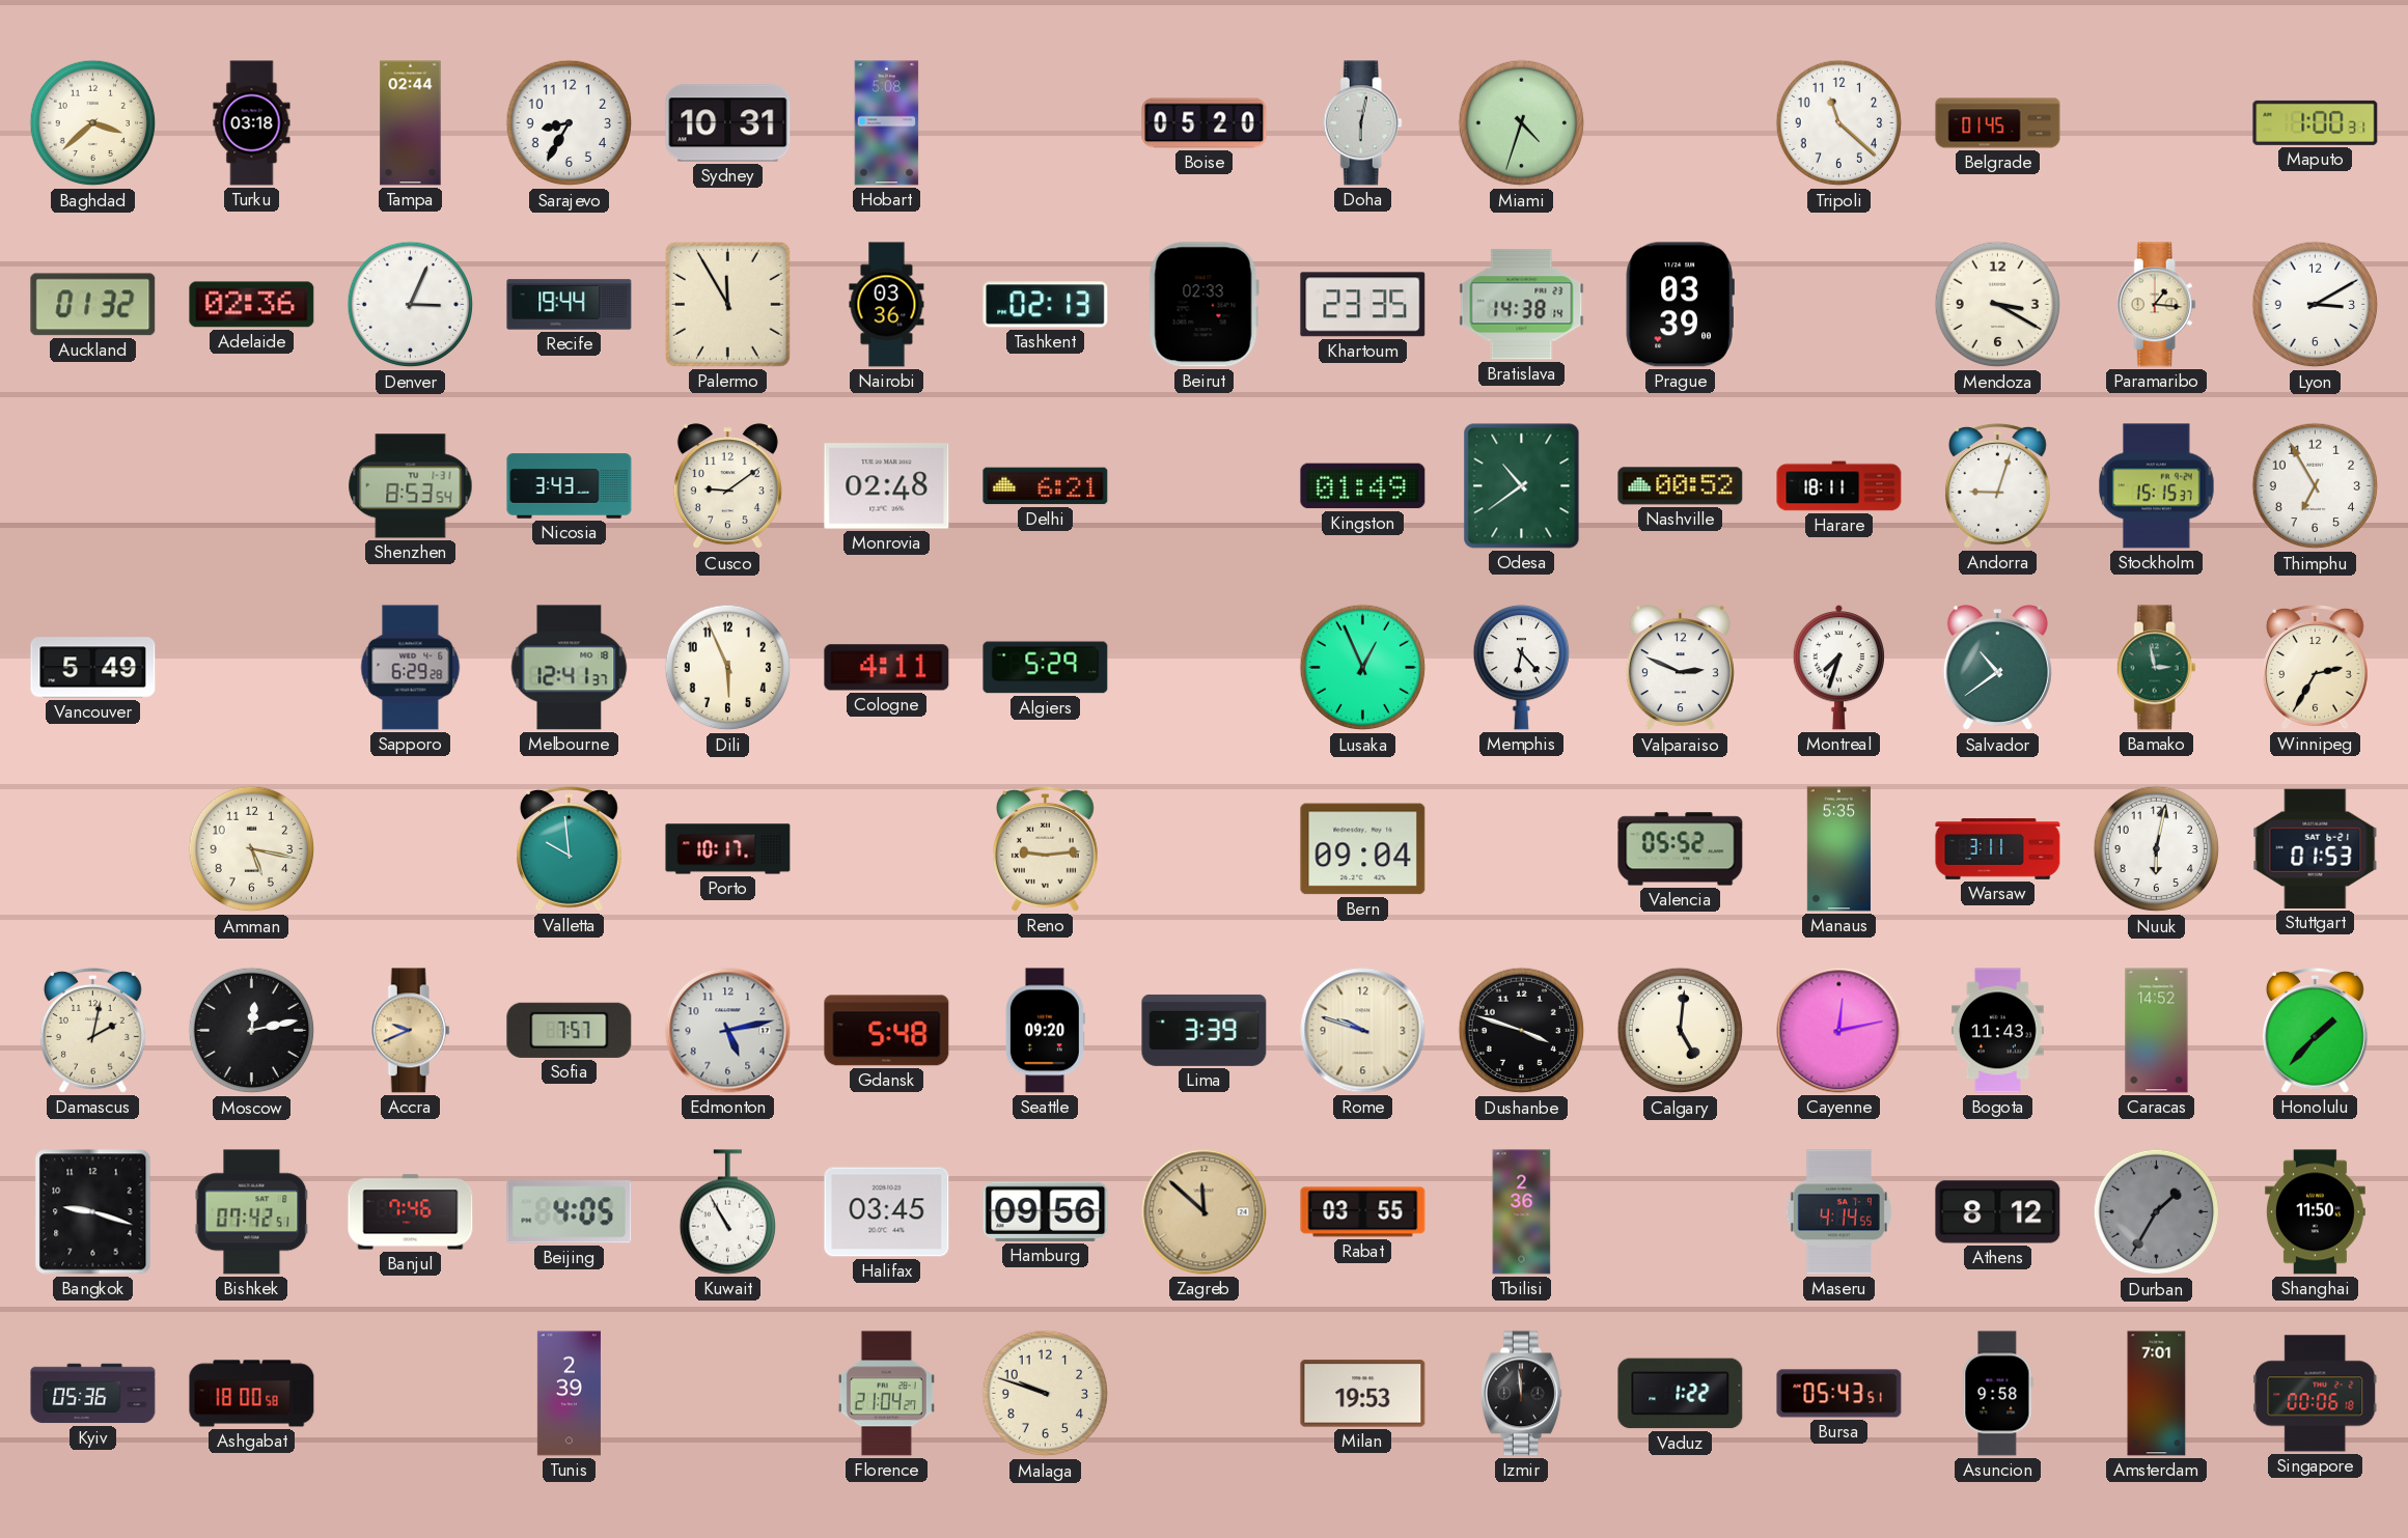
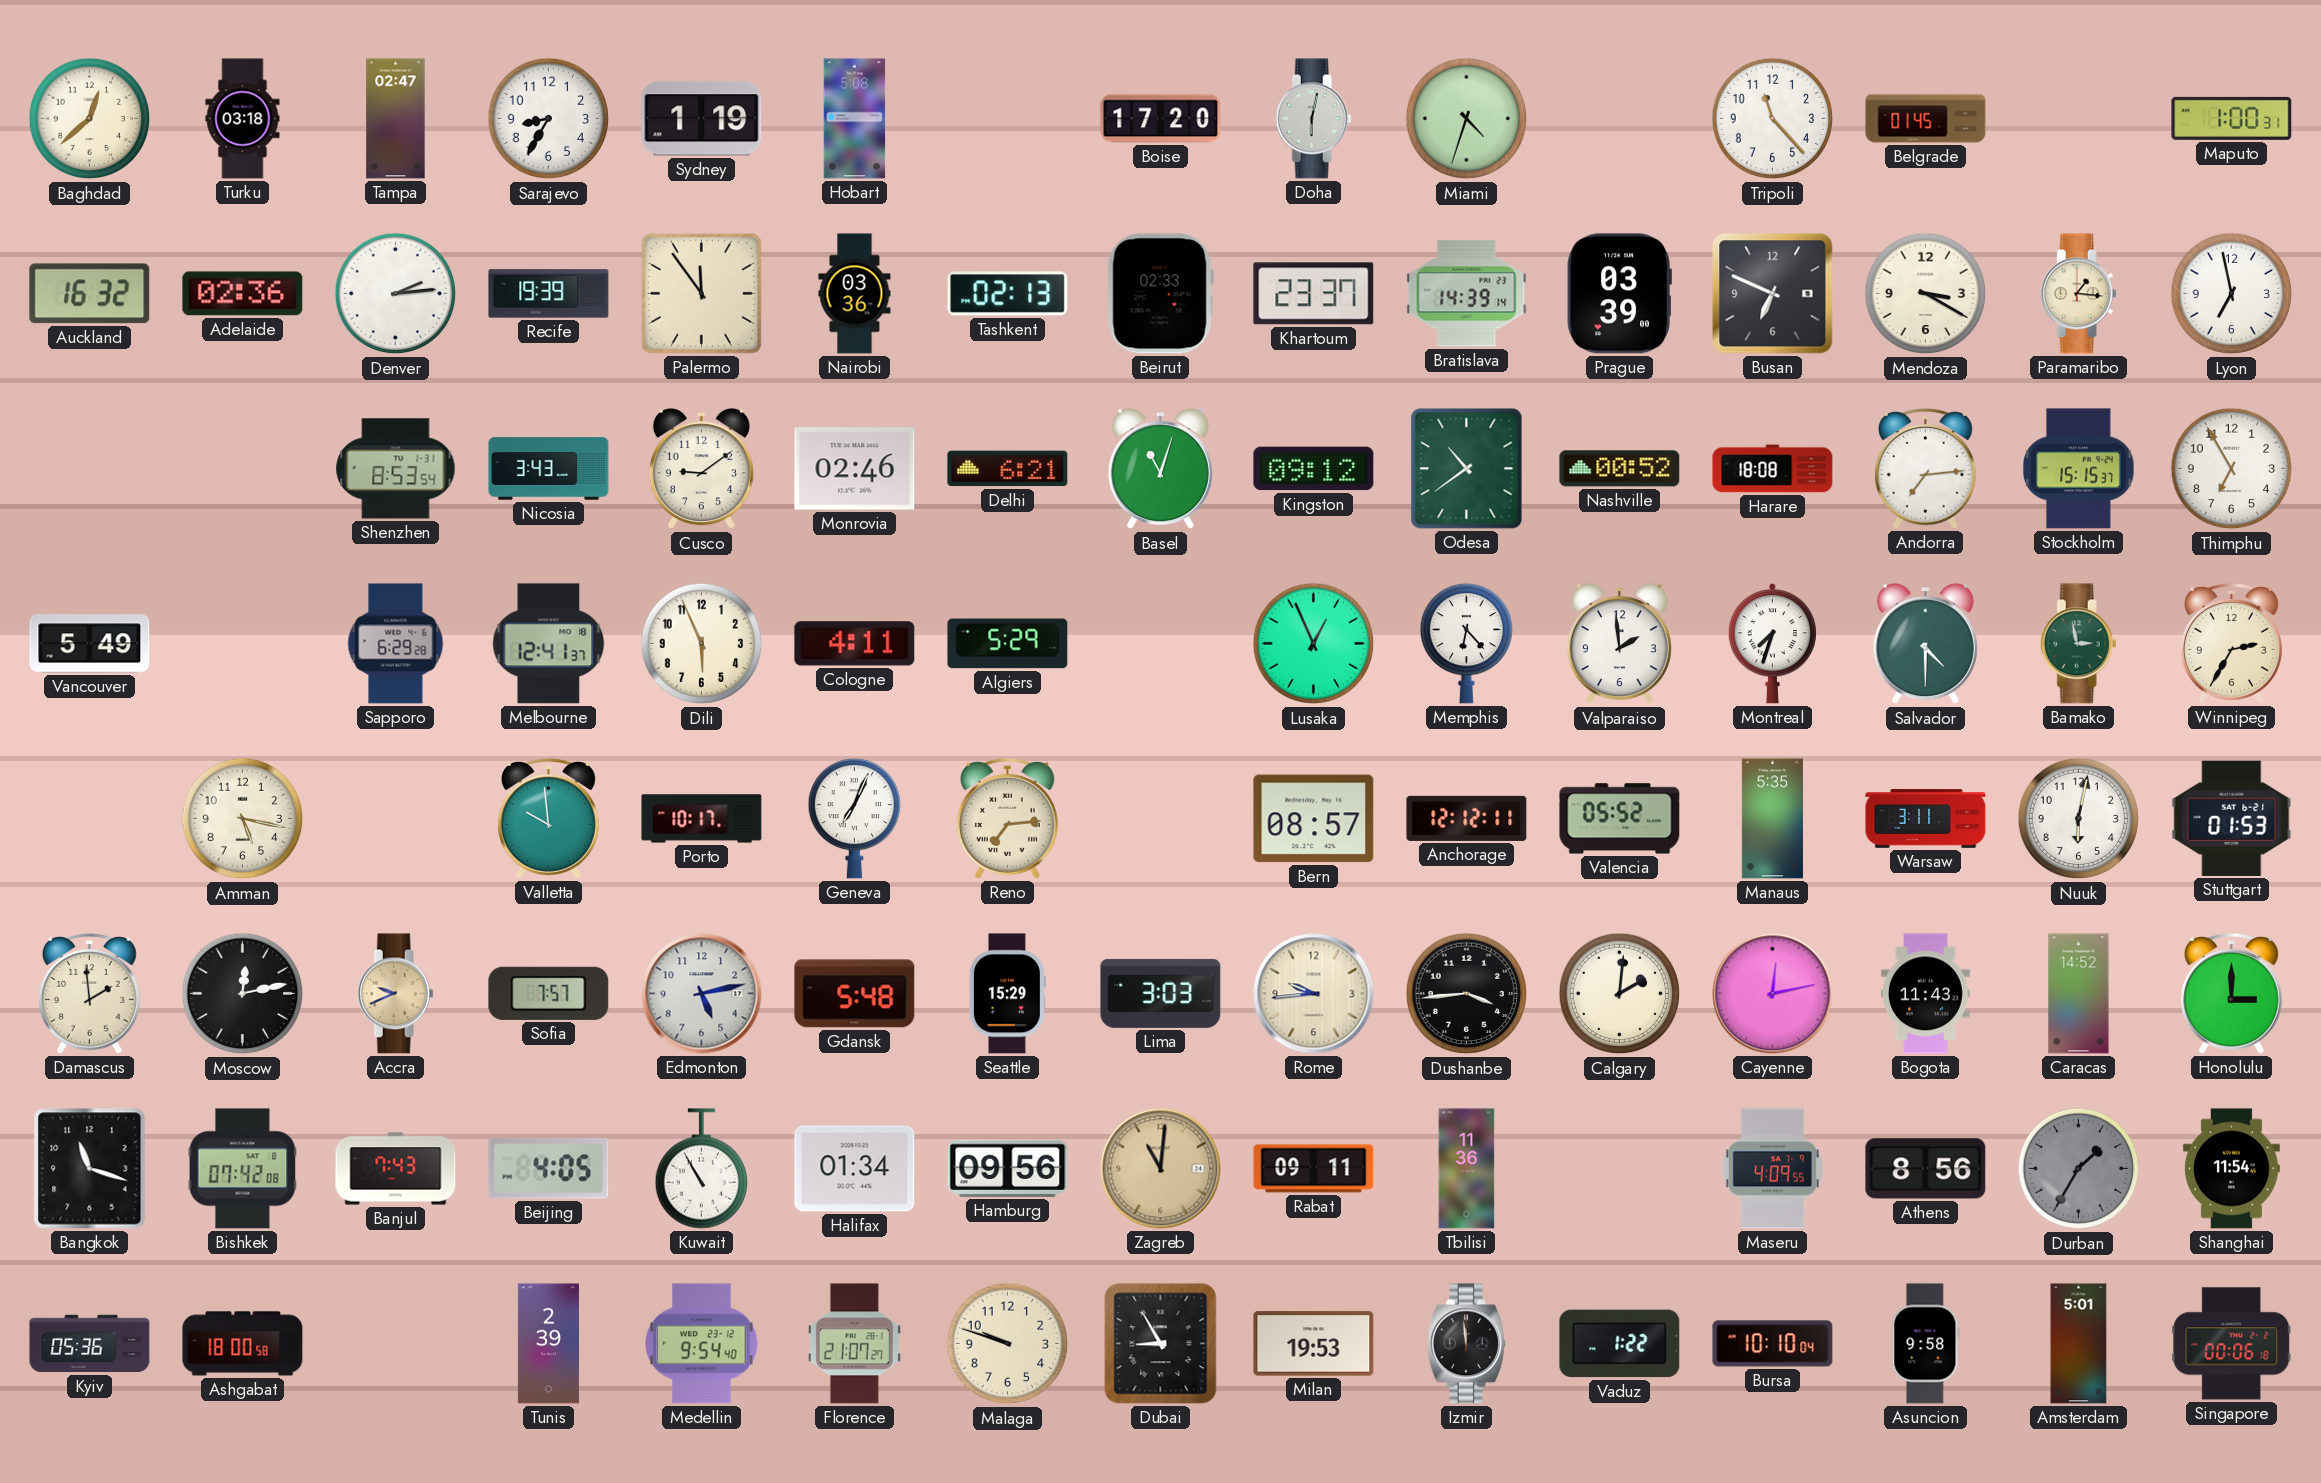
Baghdad: 3:38 -> 12:38
Tampa: 02:44 -> 02:47
Sydney: 10:31 -> 1:19
Boise: 05:20 -> 17:20
Tripoli: 11:22 -> 11:23
Auckland: 01:32 -> 16:32
Denver: 3:04 -> 2:14
Recife: 19:44 -> 19:39
Palermo: 11:55 -> 11:54
Khartoum: 23:35 -> 23:37
Bratislava: 14:38 -> 14:39
Busan: none -> 6:49
Lyon: 3:10 -> 6:58
Monrovia: 02:48 -> 02:46
Basel: none -> 11:03
Kingston: 01:49 -> 09:12
Harare: 18:11 -> 18:08
Andorra: 9:03 -> 7:14
Valparaiso: 2:49 -> 1:59
Salvador: 10:39 -> 4:30
Geneva: none -> 7:04
Reno: 9:14 -> 7:14
Bern: 09:04 -> 08:57
Anchorage: none -> 12:12
Damascus: 2:02 -> 1:59
Seattle: 09:20 -> 15:29
Lima: 3:39 -> 3:03
Rome: 9:48 -> 9:44
Dushanbe: 3:48 -> 3:44
Calgary: 5:01 -> 2:01
Honolulu: 1:37 -> 3:00
Bangkok: 9:18 -> 11:18
Bishkek: 07:42:51 -> 07:42:08
Banjul: 7:46 -> 7:43
Halifax: 03:45 -> 01:34
Zagreb: 11:52 -> 11:01
Rabat: 03:55 -> 09:11
Tbilisi: 2:36 -> 11:36
Maseru: 4:14 -> 4:09
Athens: 8:12 -> 8:56
Shanghai: 11:50 -> 11:54
Medellin: none -> 9:54
Florence: 21:04 -> 21:07
Dubai: none -> 8:55
Bursa: 05:43 -> 10:10
Amsterdam: 7:01 -> 5:01
